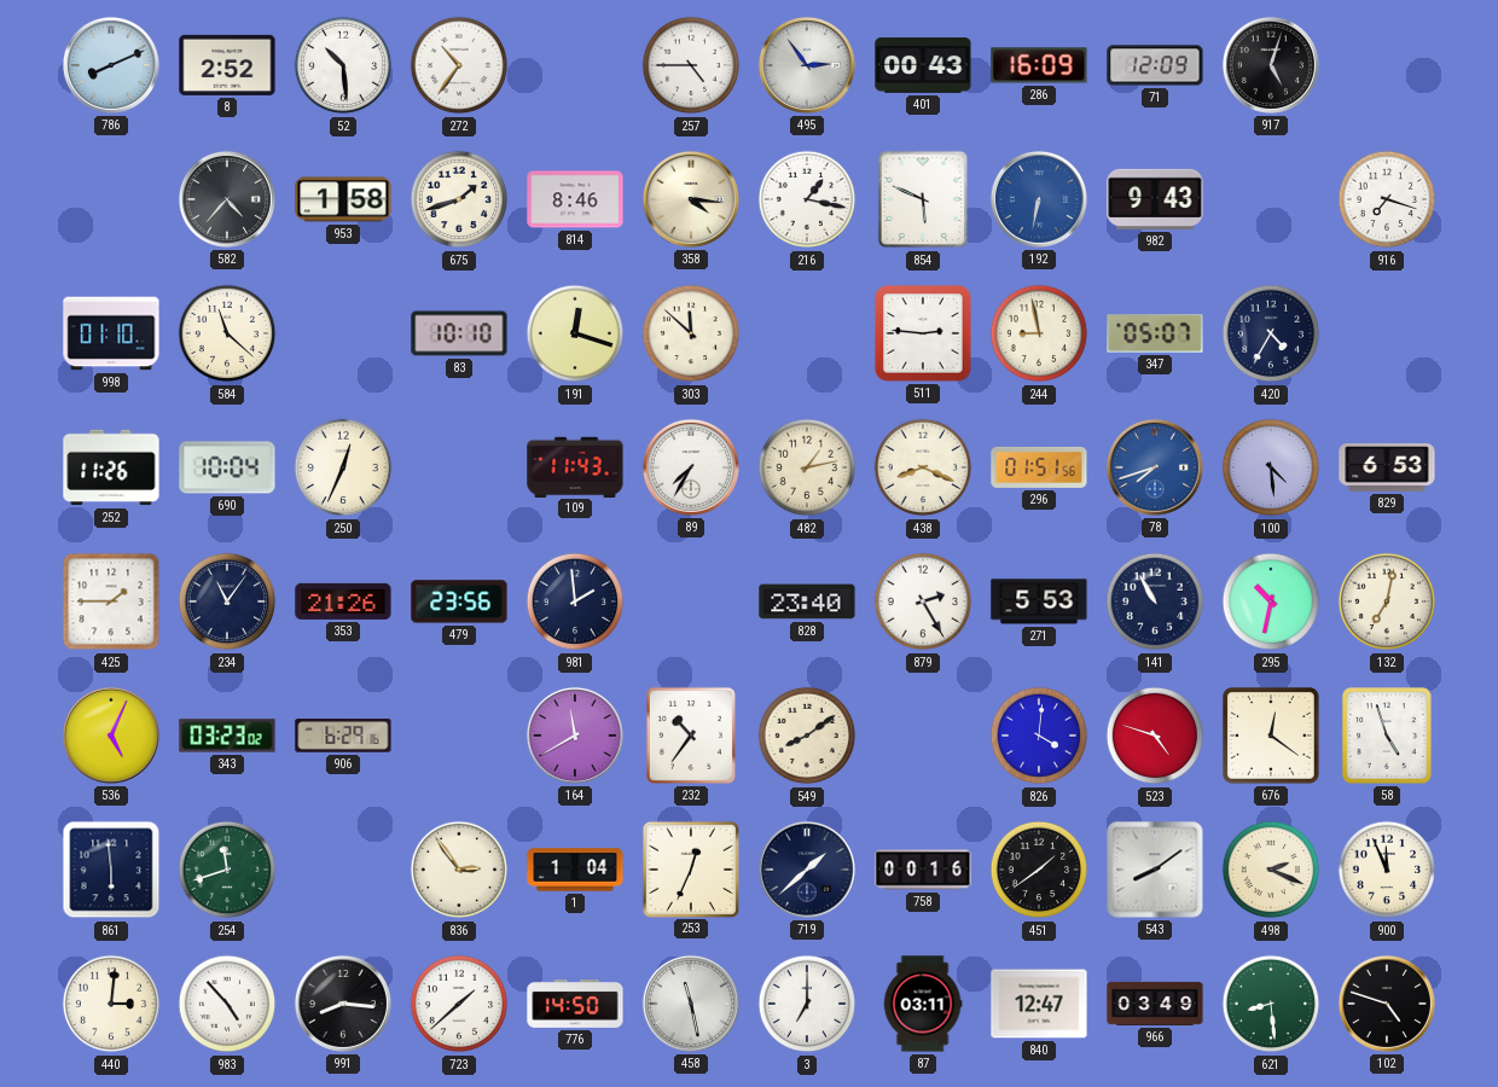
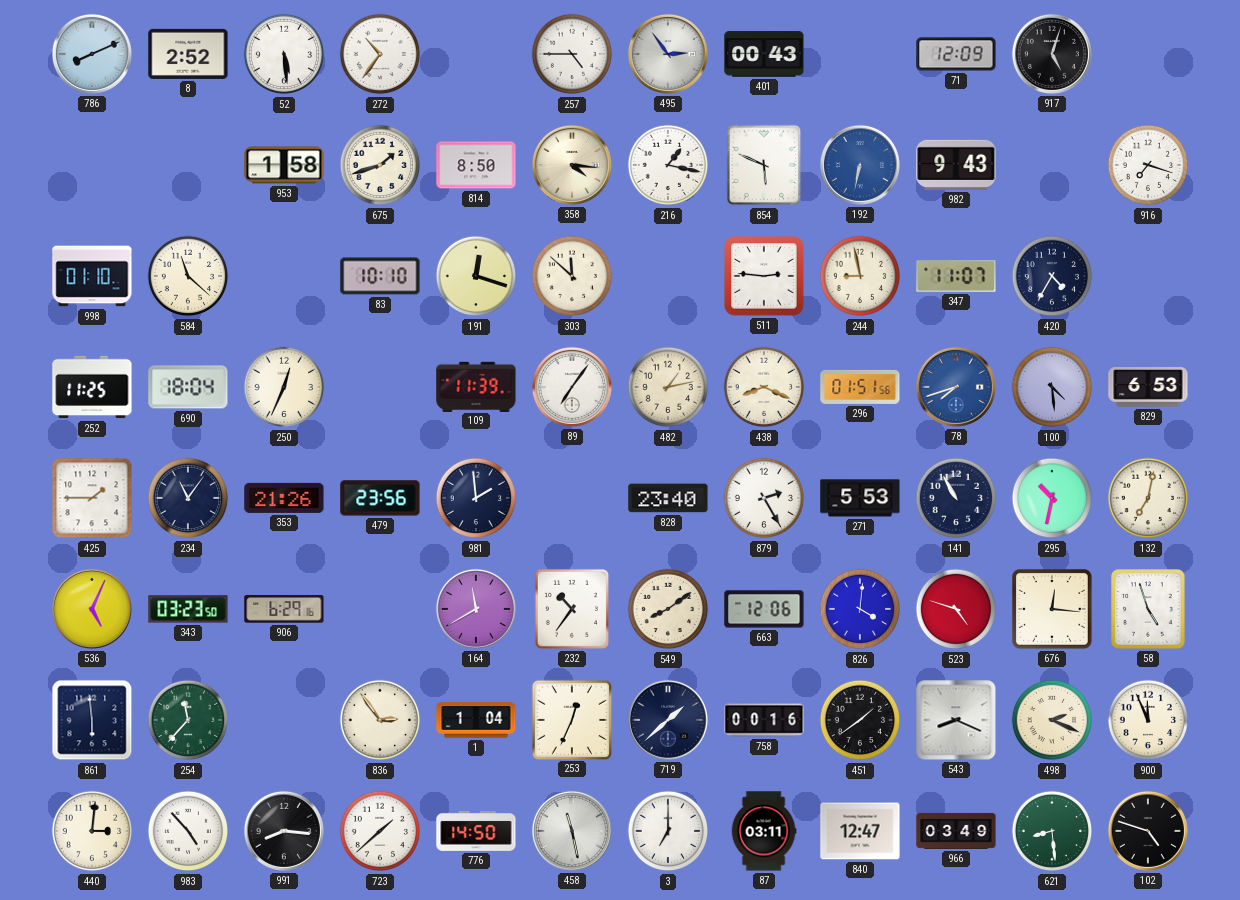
52: 10:29 -> 5:29
286: 16:09 -> none
582: 4:37 -> none
814: 8:46 -> 8:50
347: 05:07 -> 11:07
252: 11:26 -> 11:25
690: 10:04 -> 18:04
109: 11:43 -> 11:39
89: 7:35 -> 7:06
343: 03:23:02 -> 03:23:50
663: none -> 12:06
676: 12:21 -> 12:16
254: 11:42 -> 11:37
543: 8:09 -> 8:19
